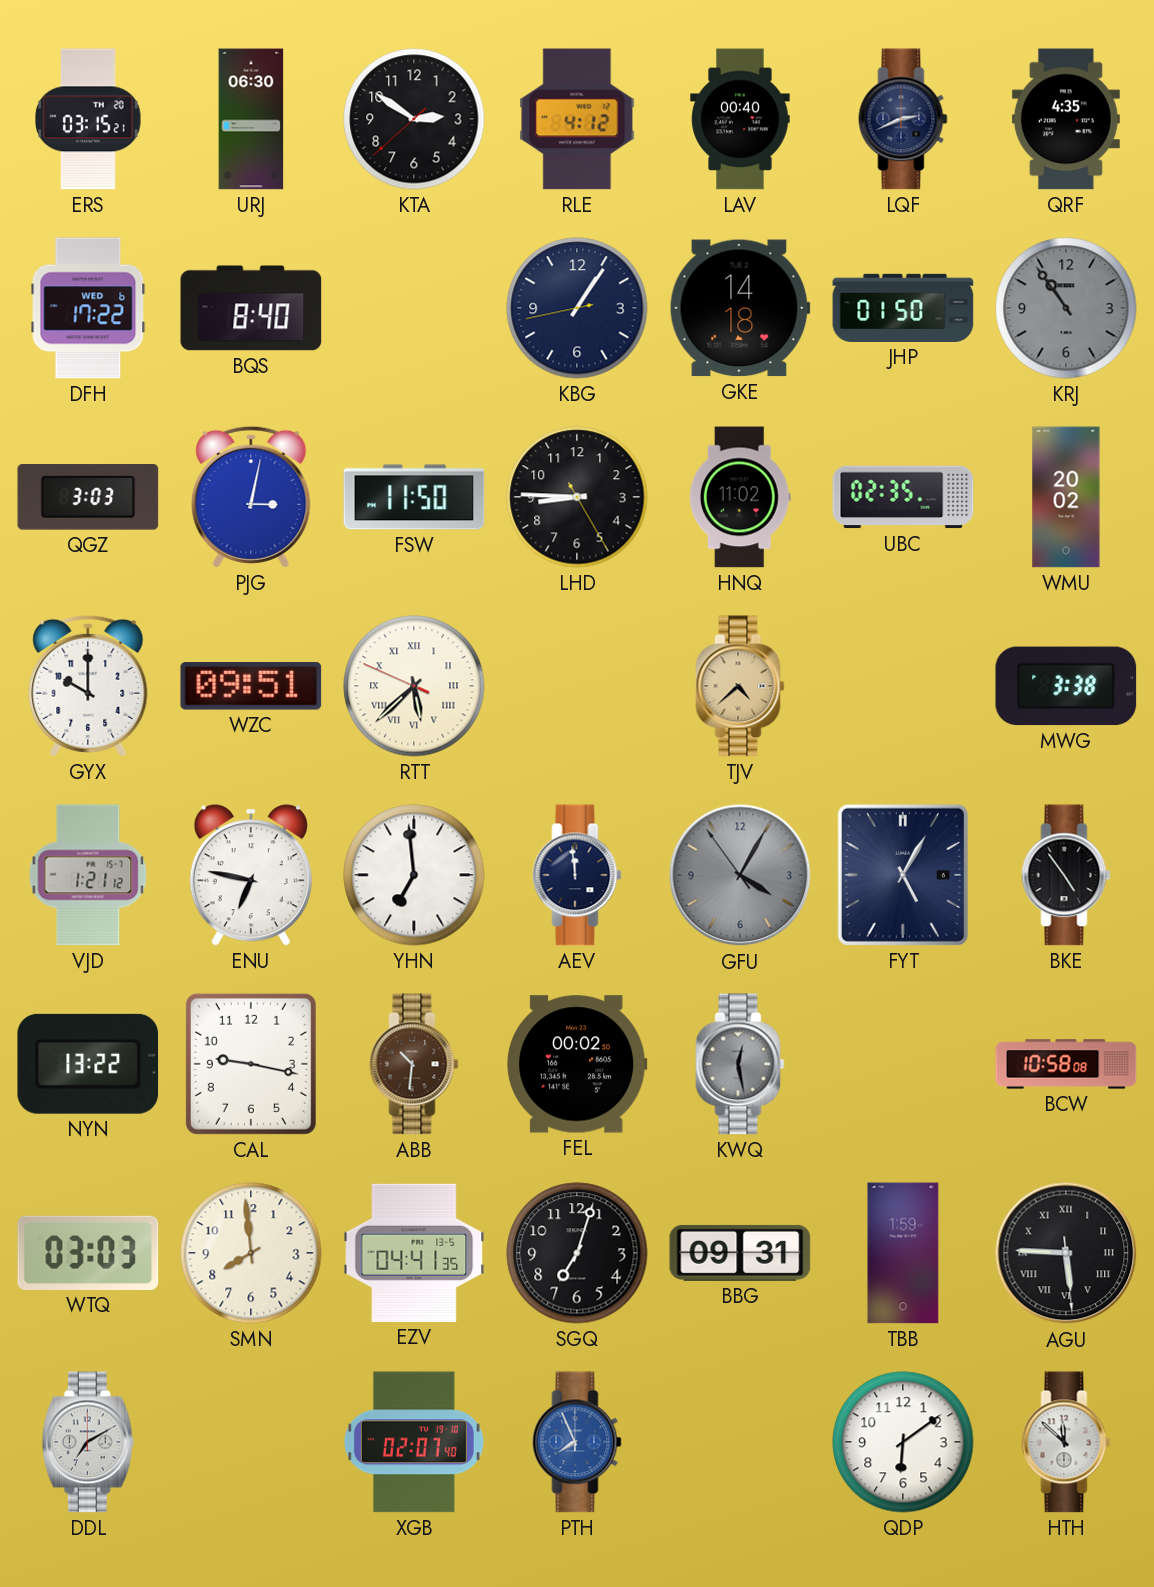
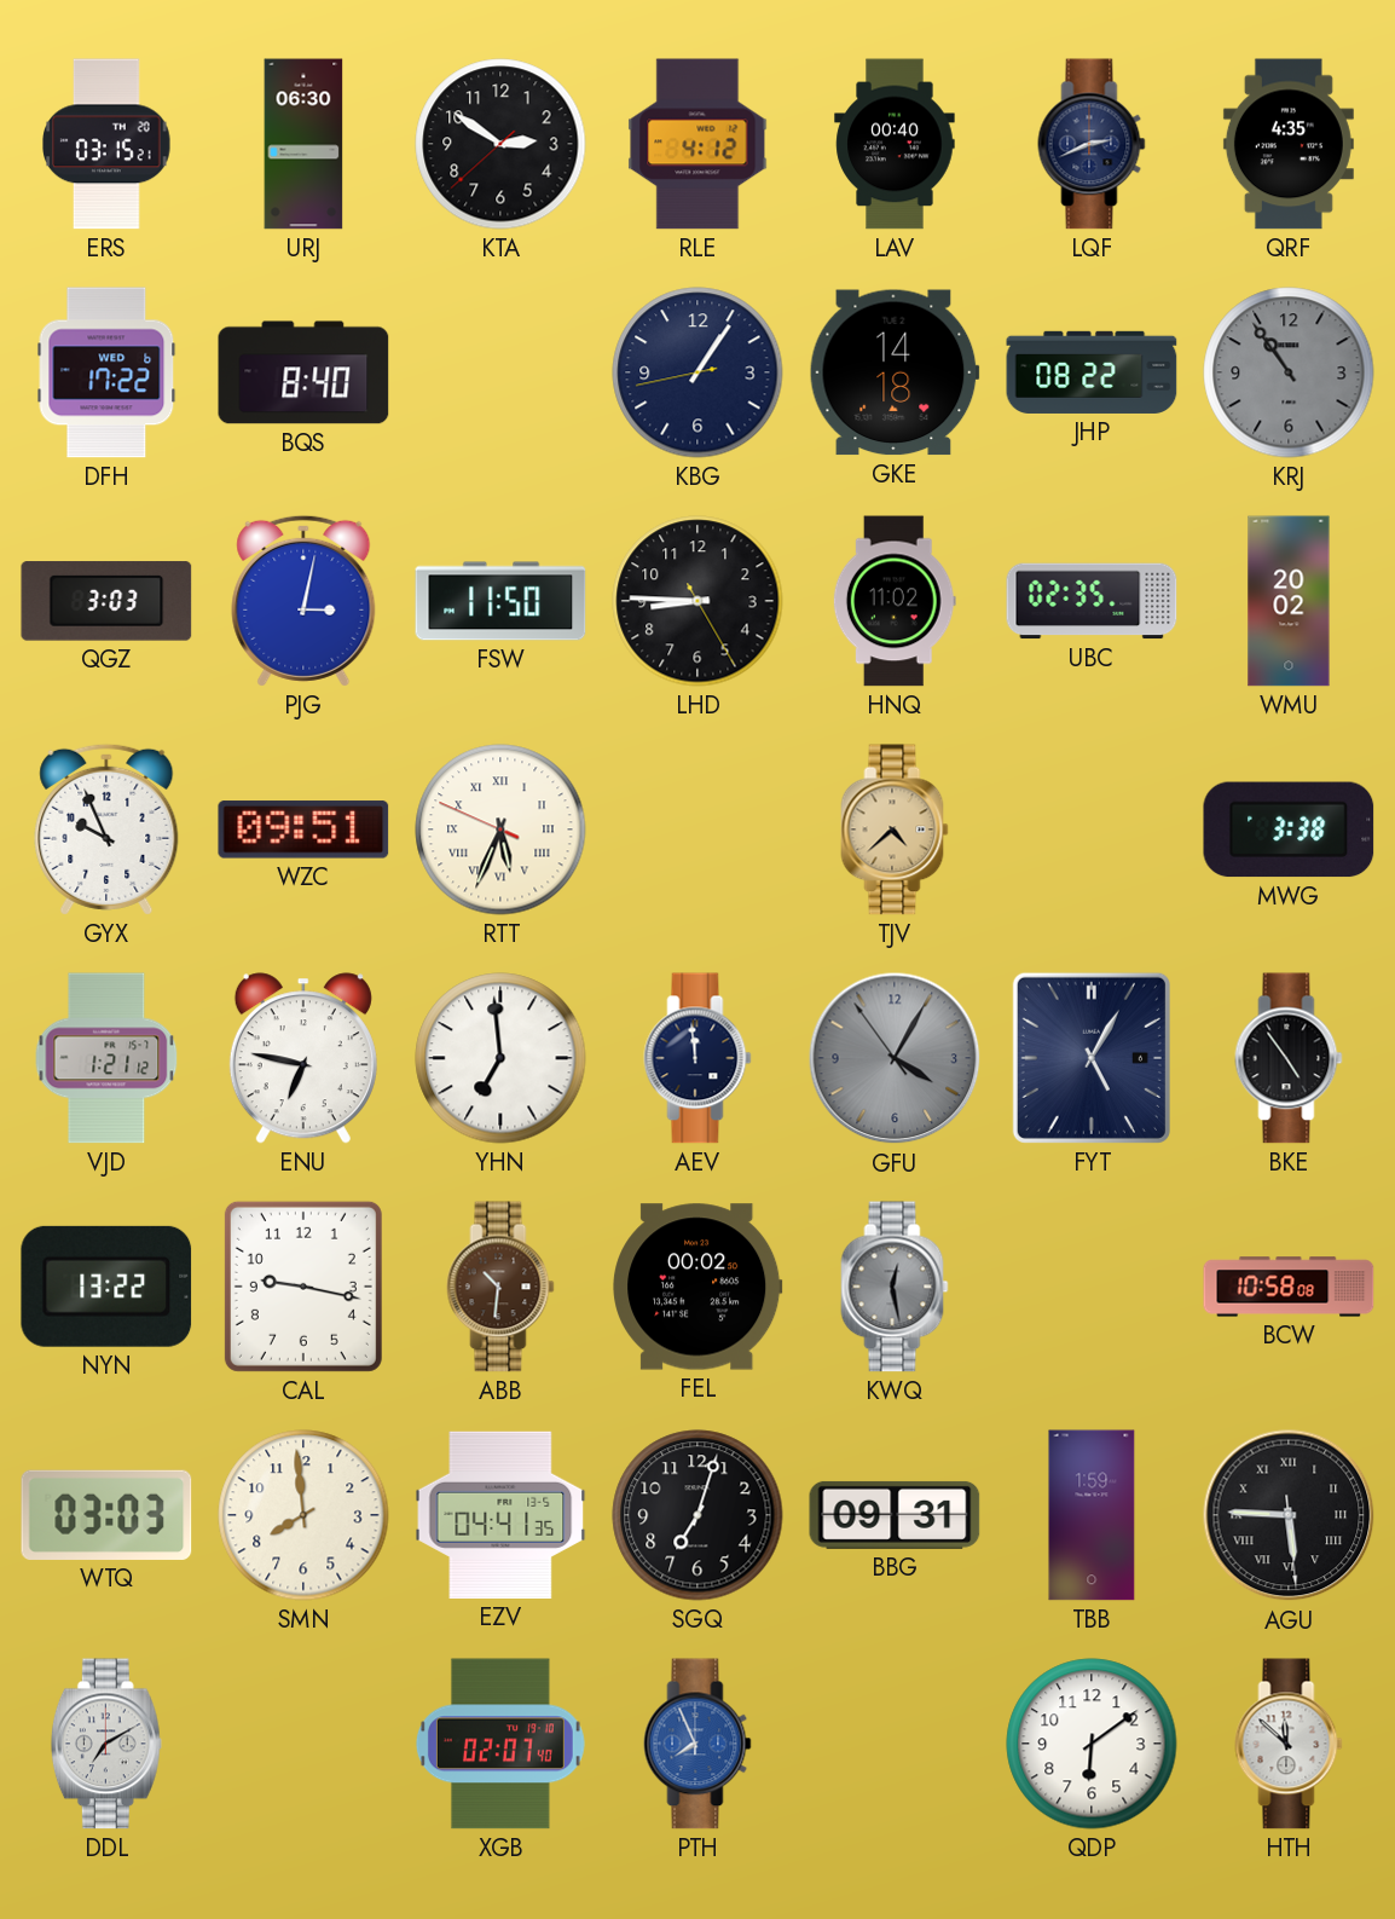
JHP: 01:50 -> 08:22
GYX: 10:00 -> 9:56
RTT: 5:37 -> 5:33
